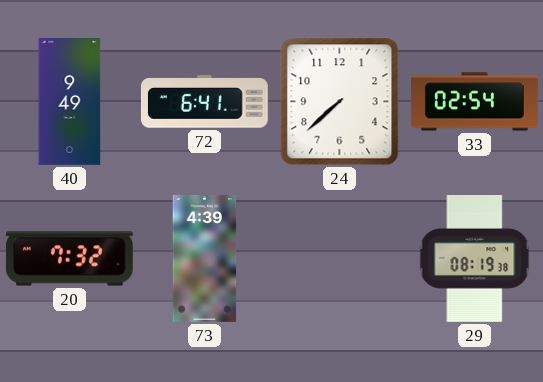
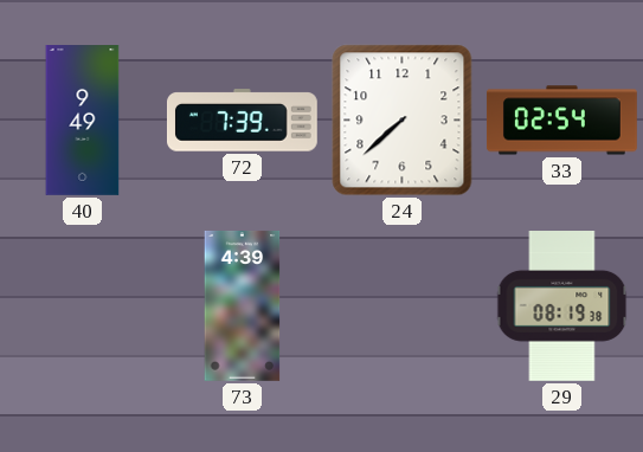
72: 6:41 -> 7:39
20: 7:32 -> none
